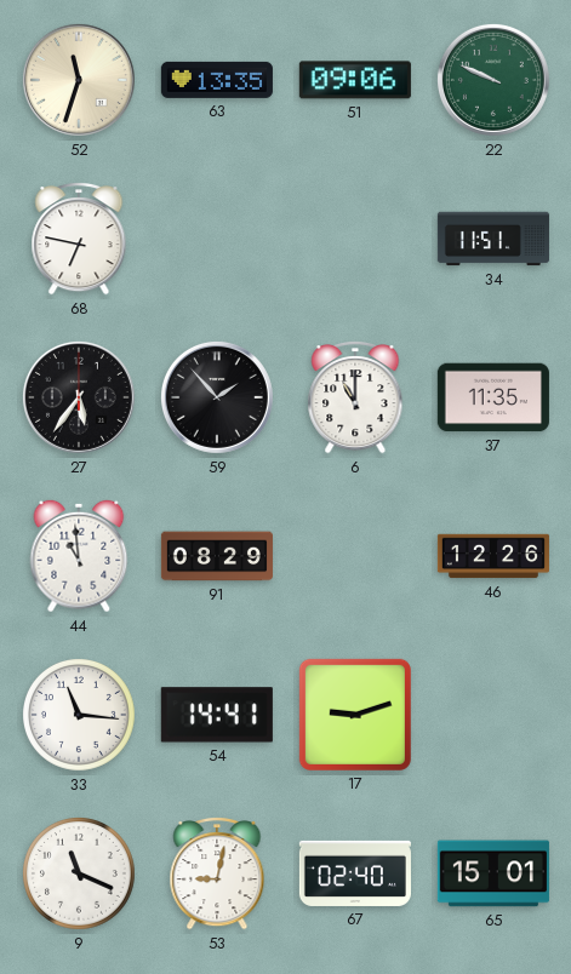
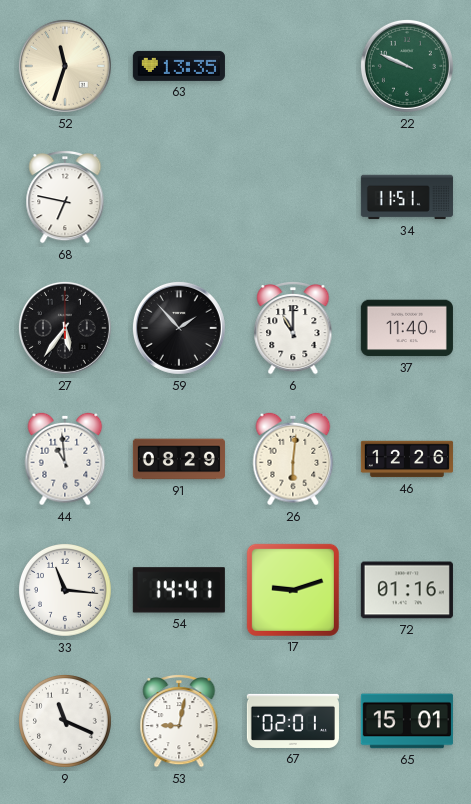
51: 09:06 -> none
37: 11:35 -> 11:40
26: none -> 6:01
72: none -> 01:16
67: 02:40 -> 02:01
